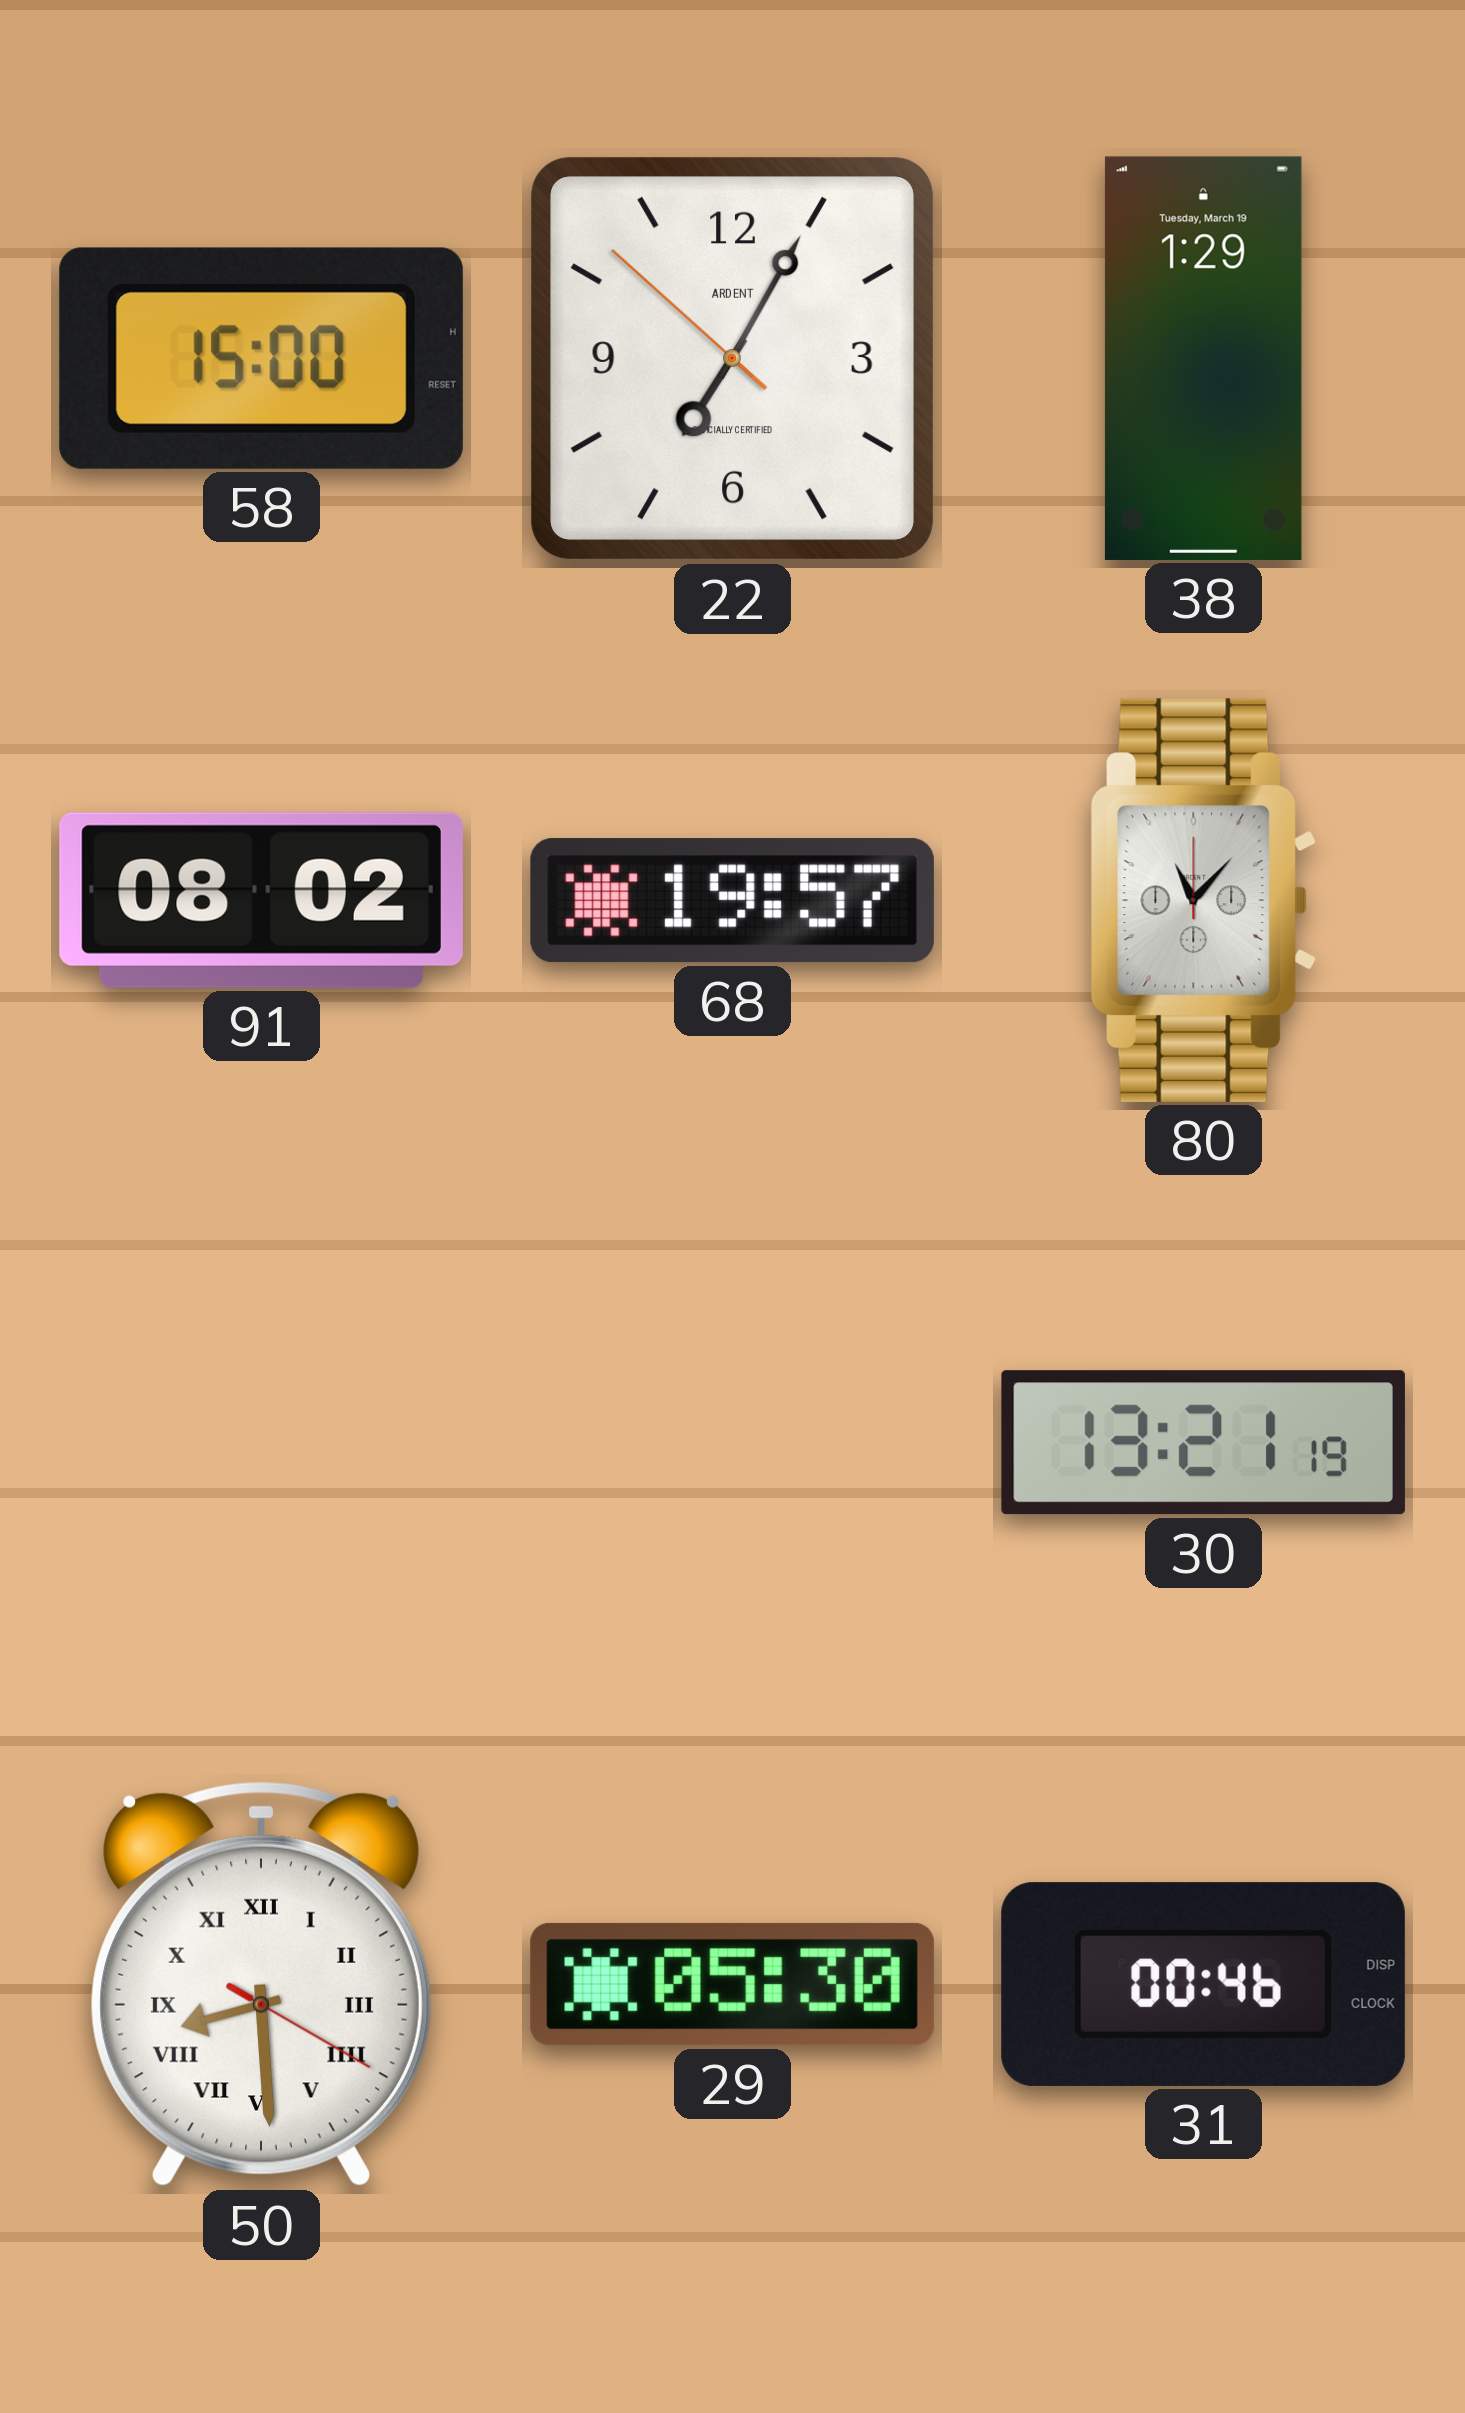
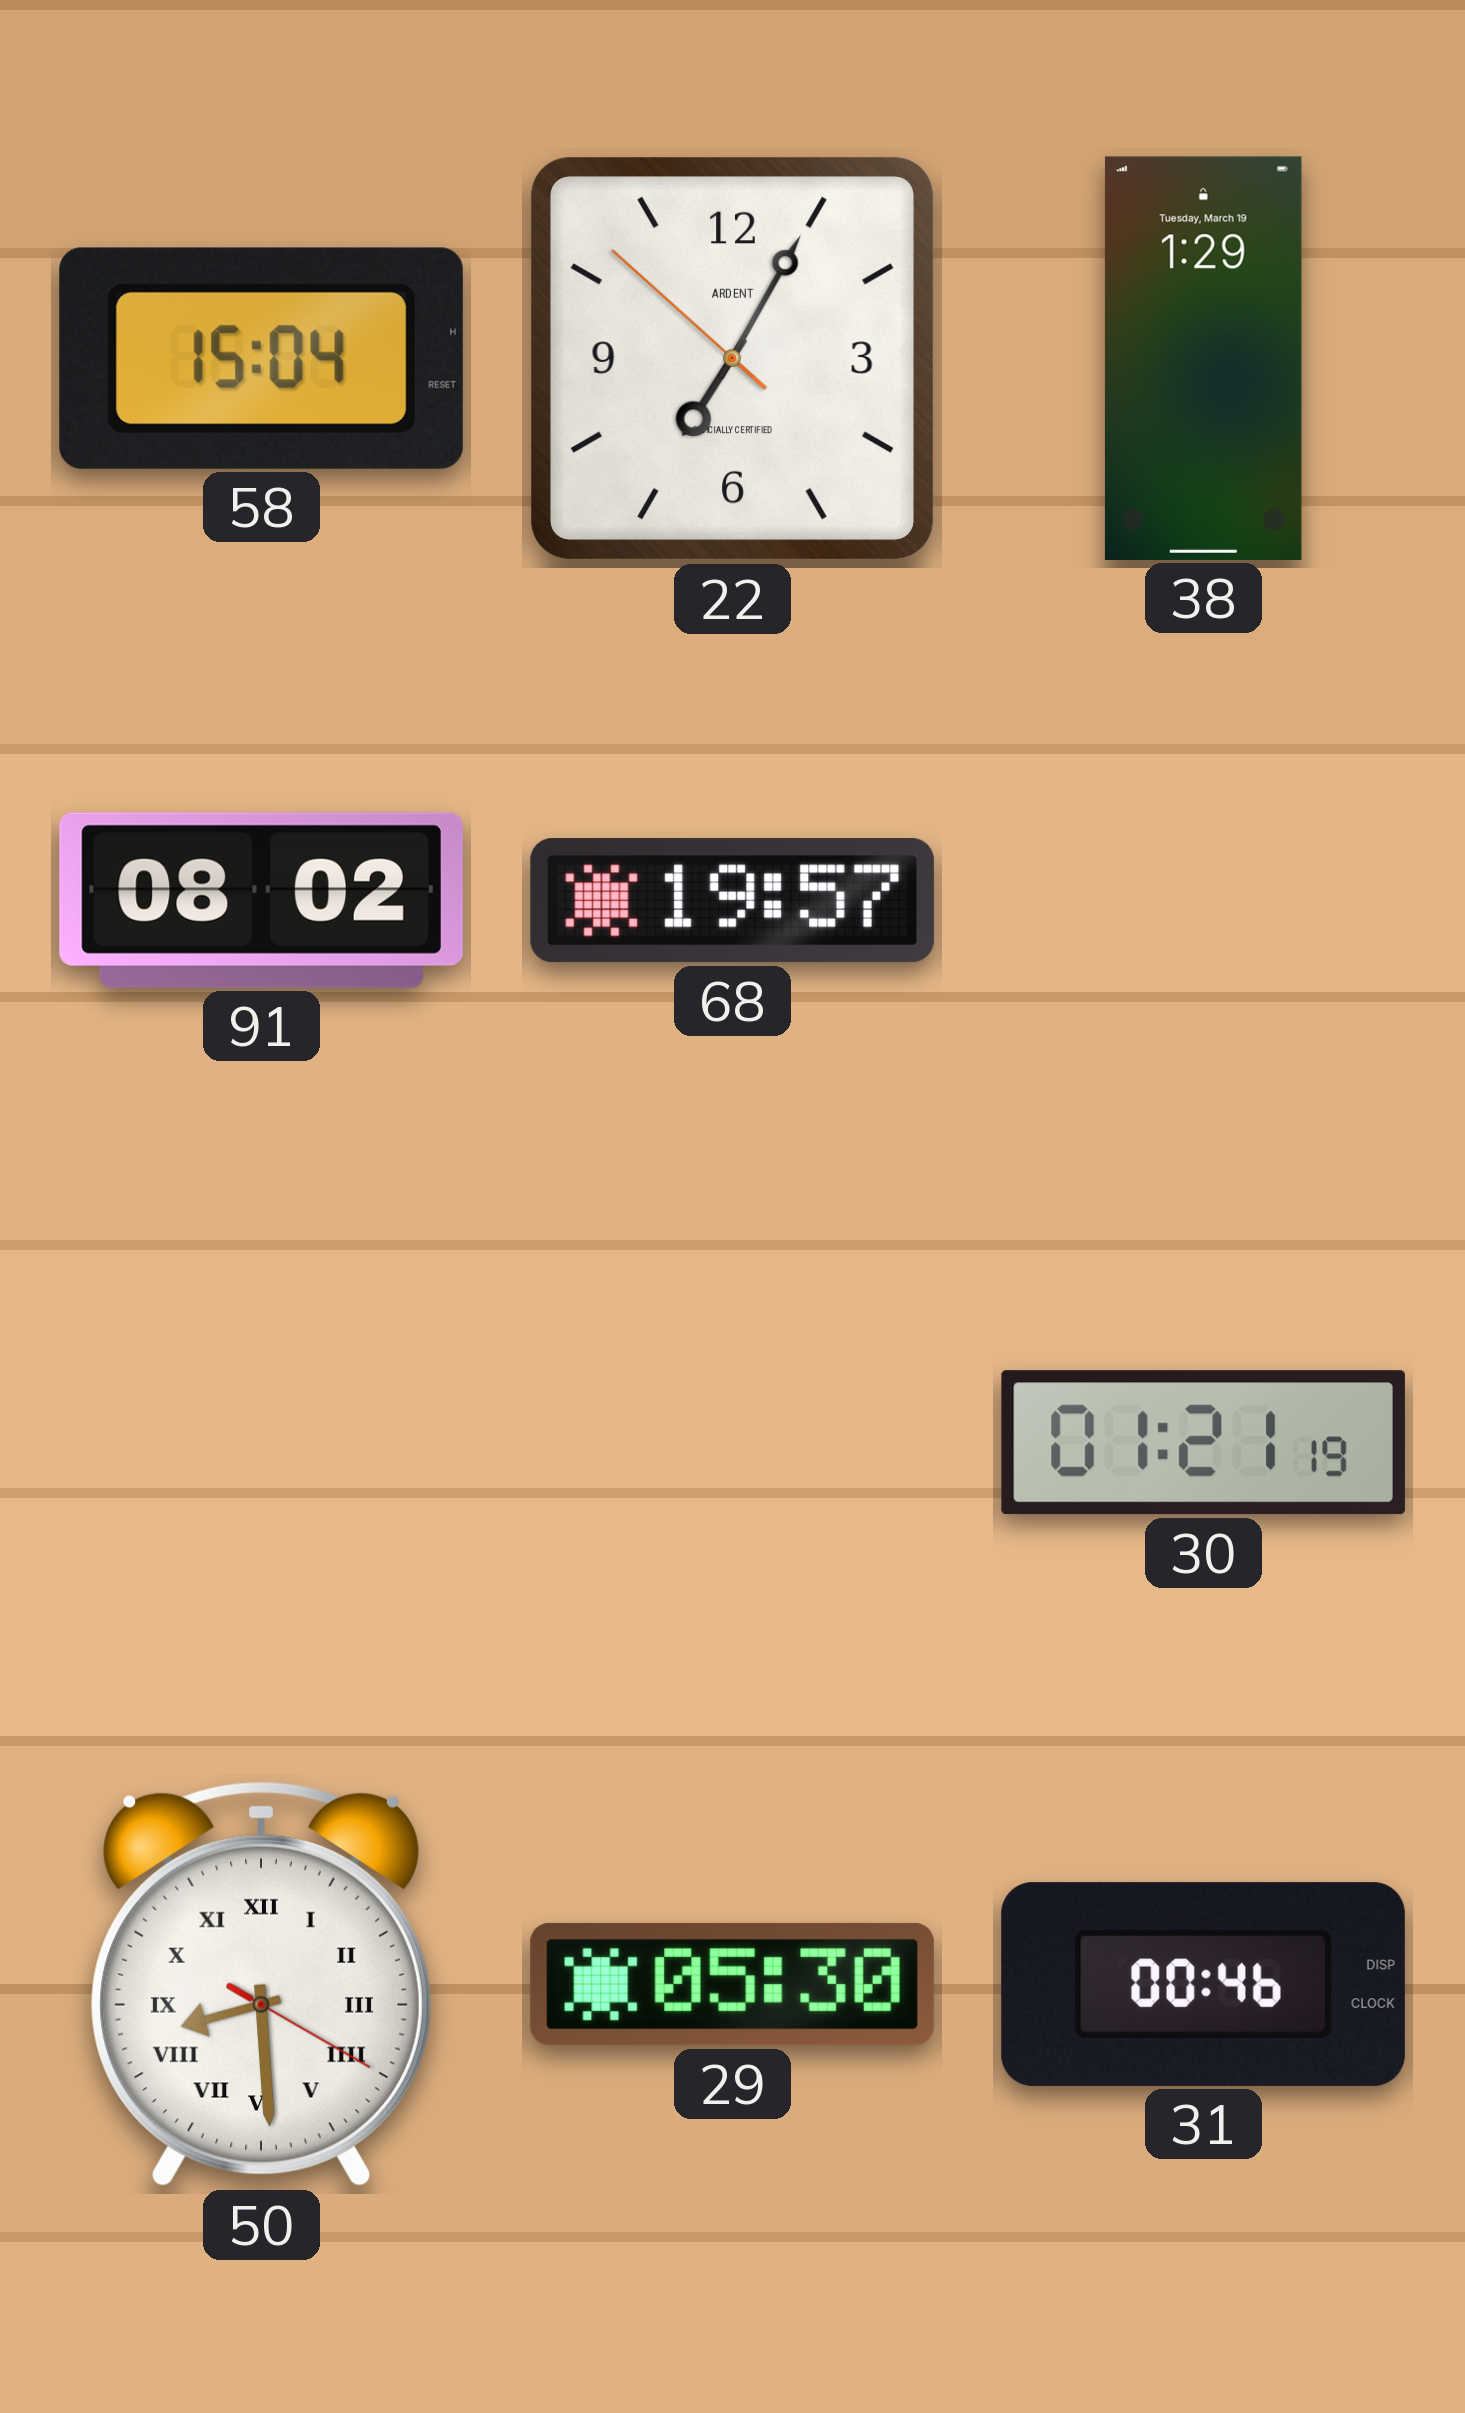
58: 15:00 -> 15:04
80: 11:07 -> none
30: 13:21 -> 01:21
